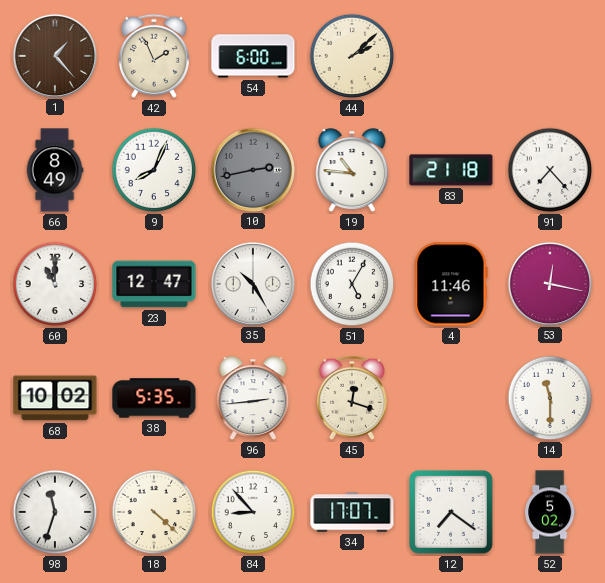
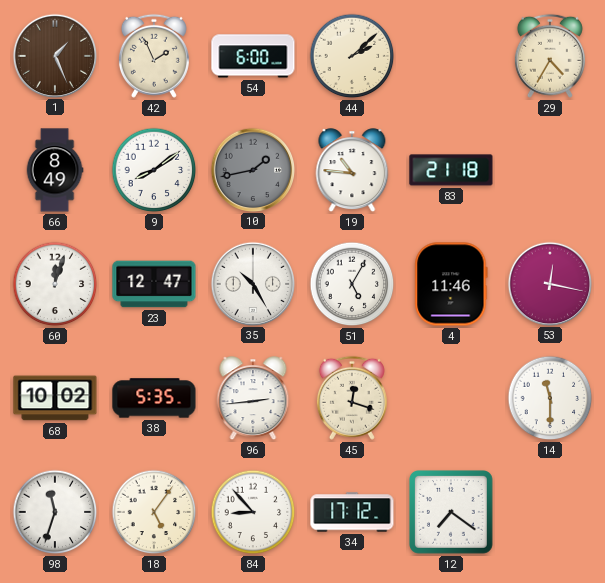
1: 1:23 -> 1:26
29: none -> 4:35
9: 8:04 -> 8:09
10: 2:43 -> 1:43
91: 7:23 -> none
60: 11:00 -> 12:03
18: 4:22 -> 5:06
34: 17:07 -> 17:12
52: 5:02 -> none
